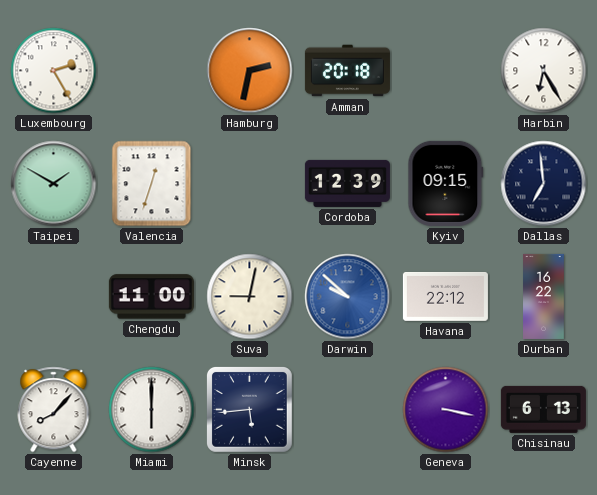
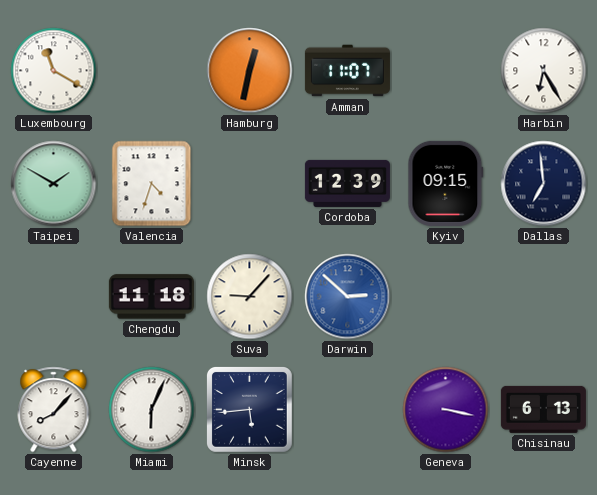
Luxembourg: 2:25 -> 11:20
Hamburg: 2:32 -> 12:32
Amman: 20:18 -> 11:07
Valencia: 12:33 -> 4:33
Chengdu: 11:00 -> 11:18
Suva: 9:02 -> 9:07
Darwin: 9:52 -> 2:52
Havana: 22:12 -> none
Durban: 16:22 -> none
Miami: 6:00 -> 6:04
